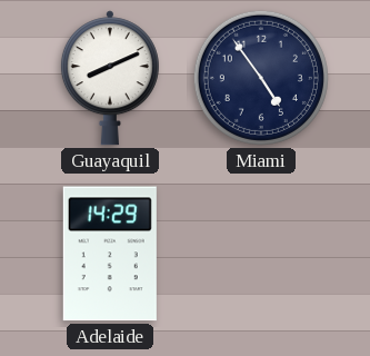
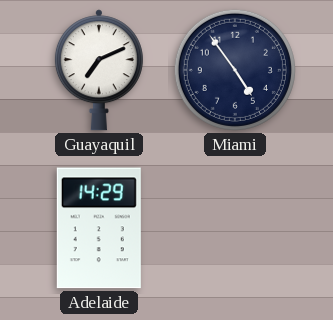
Guayaquil: 8:11 -> 7:11
